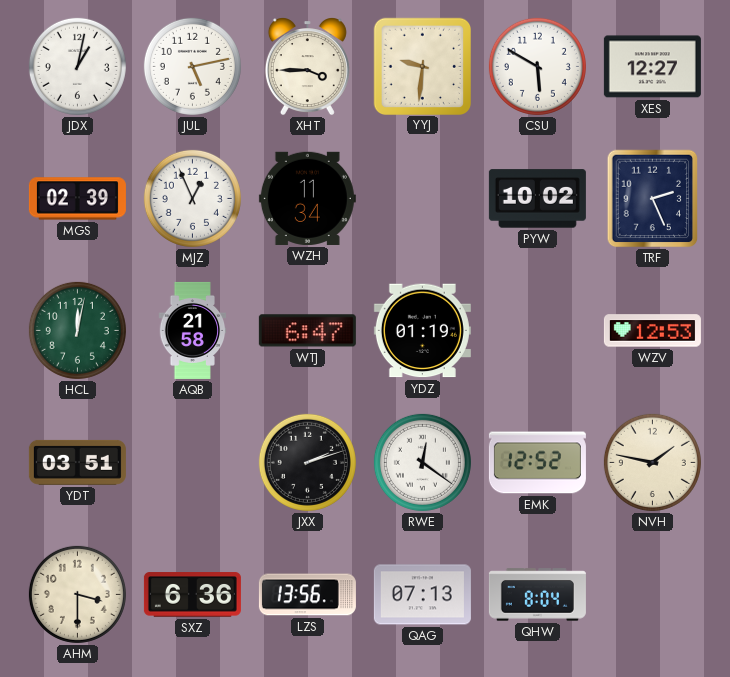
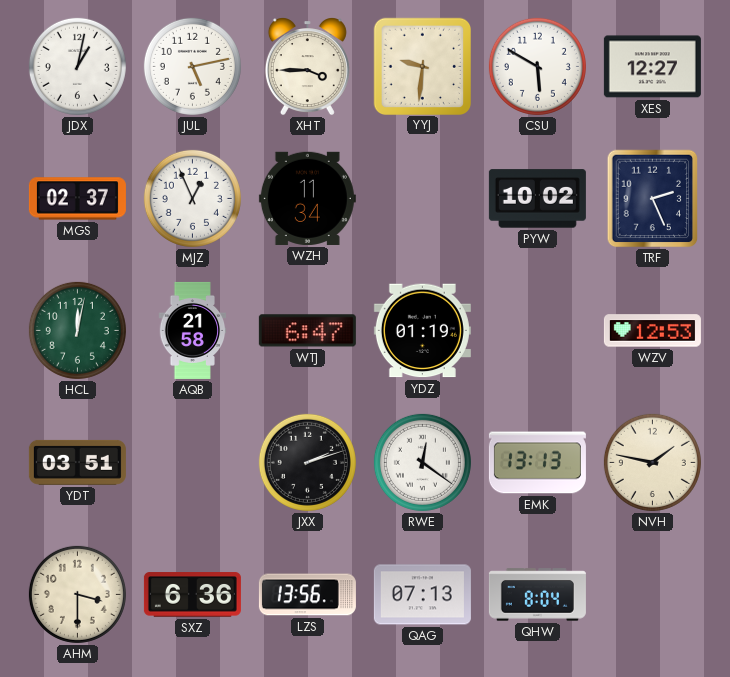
MGS: 02:39 -> 02:37
EMK: 12:52 -> 13:13
